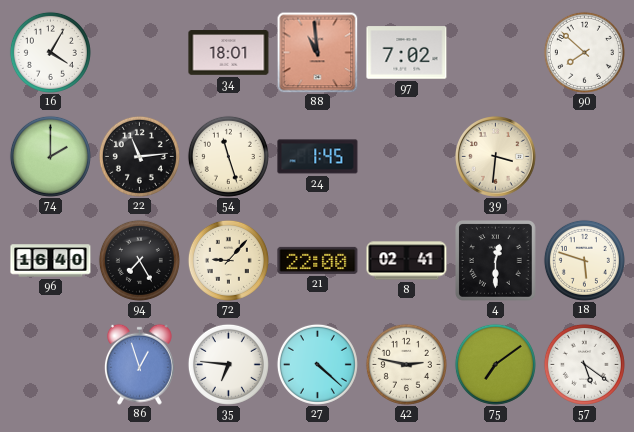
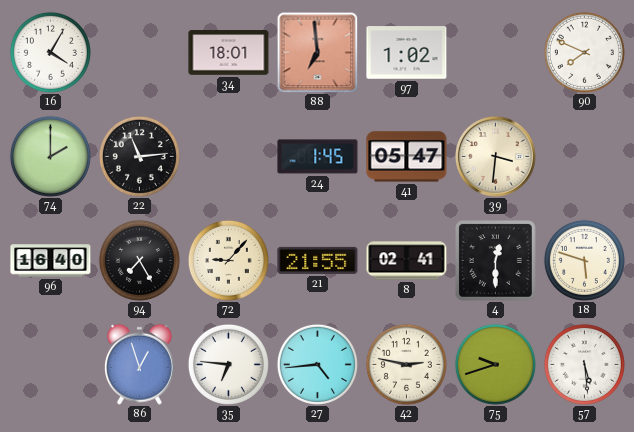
88: 10:59 -> 6:59
97: 7:02 -> 1:02
90: 7:52 -> 7:49
54: 11:27 -> none
41: none -> 05:47
21: 22:00 -> 21:55
27: 4:22 -> 4:44
75: 7:09 -> 9:42
57: 5:21 -> 5:29
